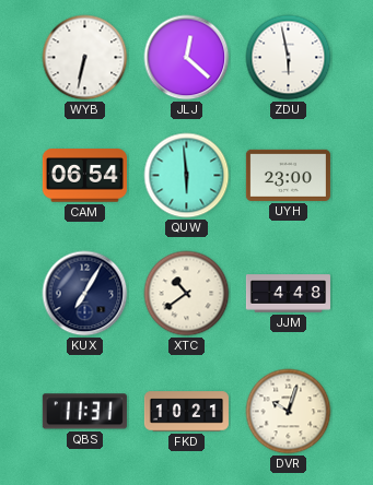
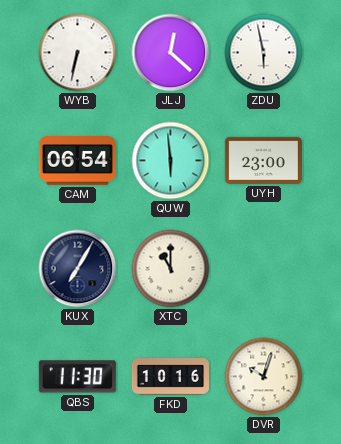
XTC: 10:39 -> 11:00
JJM: 4:48 -> none
QBS: 11:31 -> 11:30
FKD: 10:21 -> 10:16
